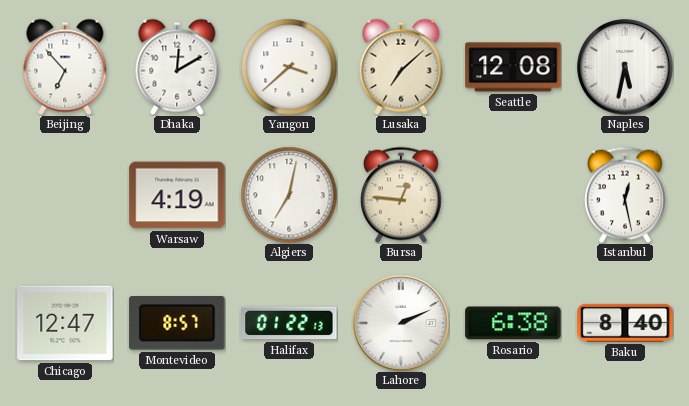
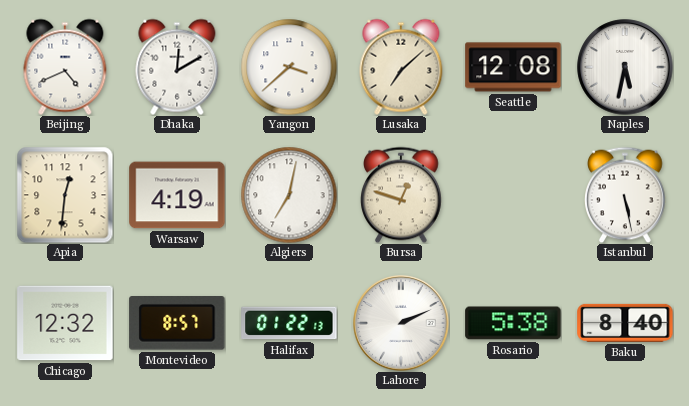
Beijing: 6:53 -> 4:41
Apia: none -> 12:31
Bursa: 12:46 -> 12:48
Istanbul: 12:28 -> 5:28
Chicago: 12:47 -> 12:32
Rosario: 6:38 -> 5:38
